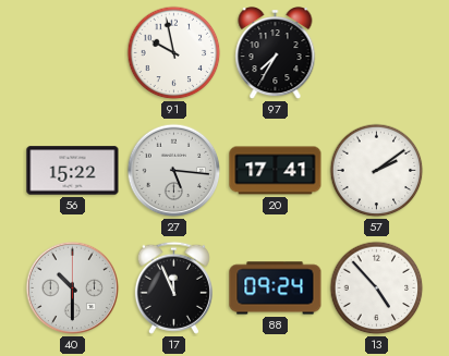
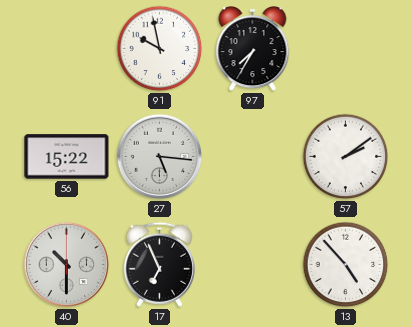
20: 17:41 -> none
17: 11:56 -> 6:56
88: 09:24 -> none
